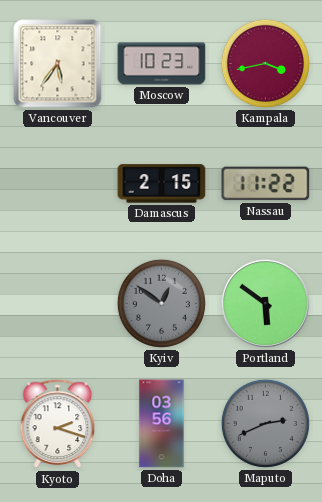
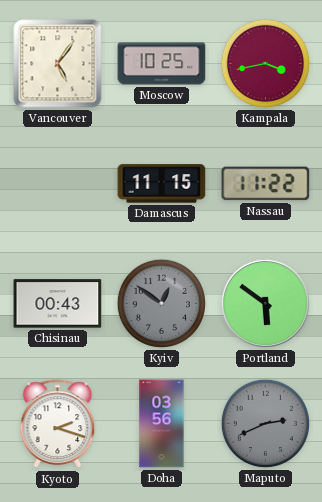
Vancouver: 5:36 -> 5:06
Moscow: 10:23 -> 10:25
Damascus: 2:15 -> 11:15
Chisinau: none -> 00:43
